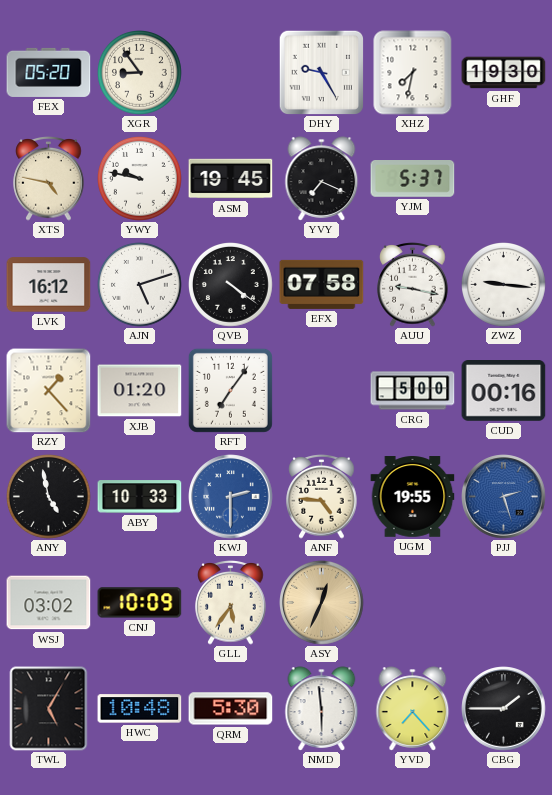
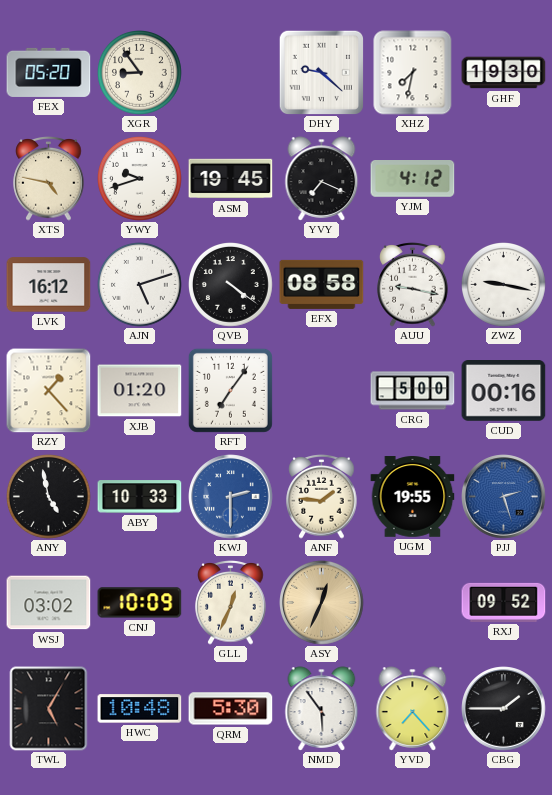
DHY: 9:25 -> 9:22
YWY: 9:47 -> 9:42
YJM: 5:37 -> 4:12
EFX: 07:58 -> 08:58
ZWZ: 9:16 -> 9:17
ANF: 4:46 -> 1:46
GLL: 5:36 -> 12:34
RXJ: none -> 09:52
NMD: 5:59 -> 5:54
